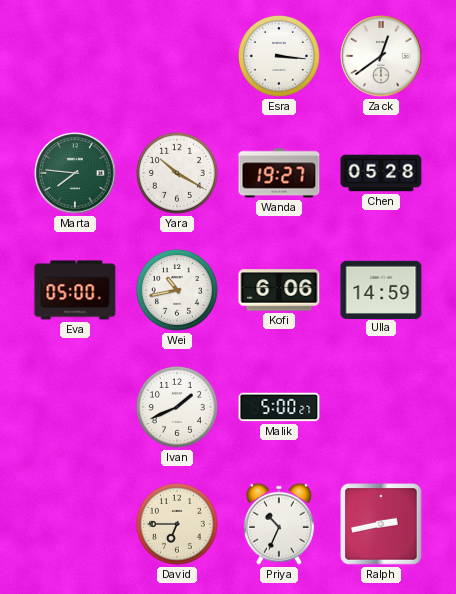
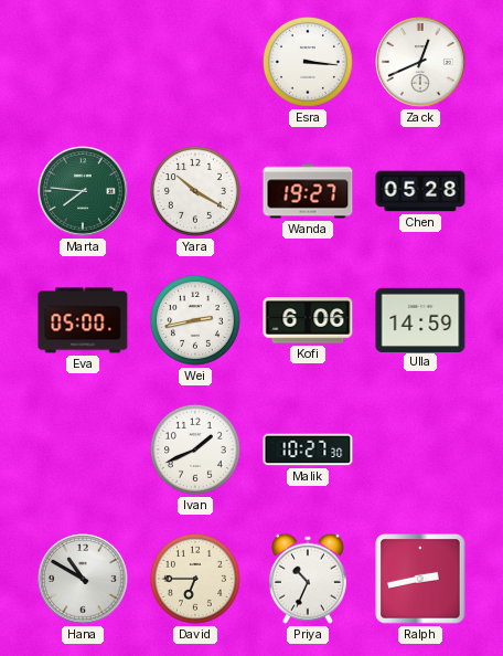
Zack: 12:39 -> 12:41
Wei: 10:43 -> 2:43
Malik: 5:00 -> 10:27
Hana: none -> 10:50
